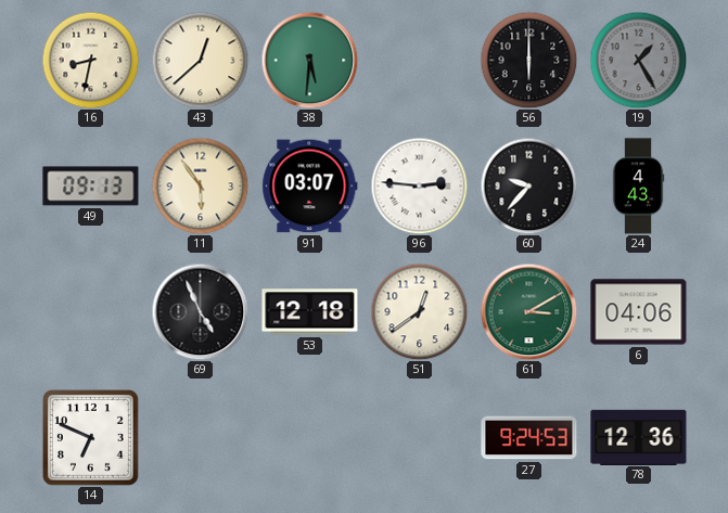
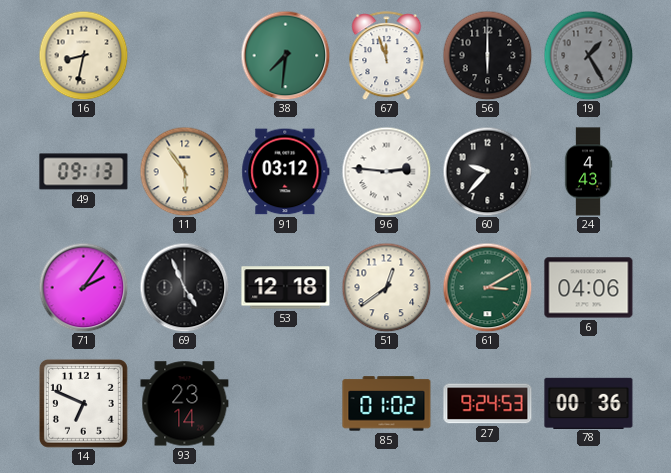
43: 12:38 -> none
38: 5:31 -> 7:31
67: none -> 11:57
91: 03:07 -> 03:12
71: none -> 2:06
93: none -> 23:14
85: none -> 01:02
78: 12:36 -> 00:36
